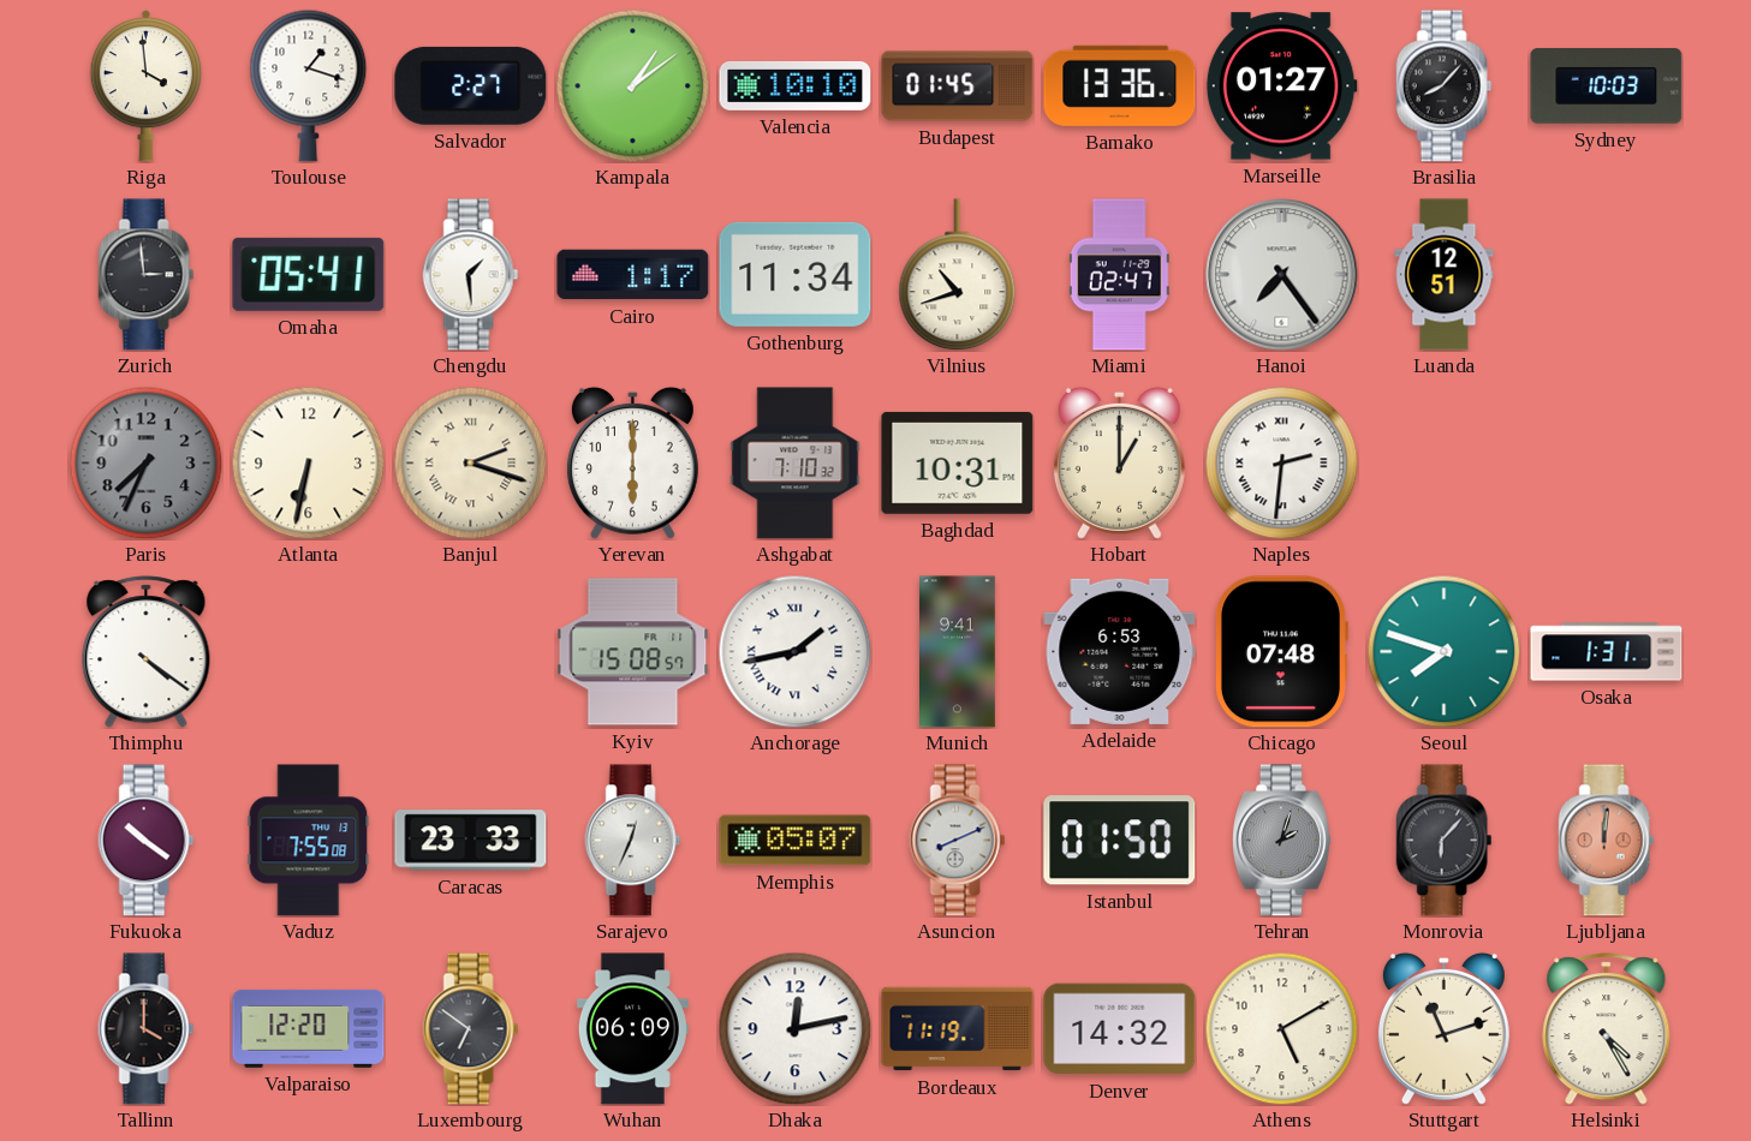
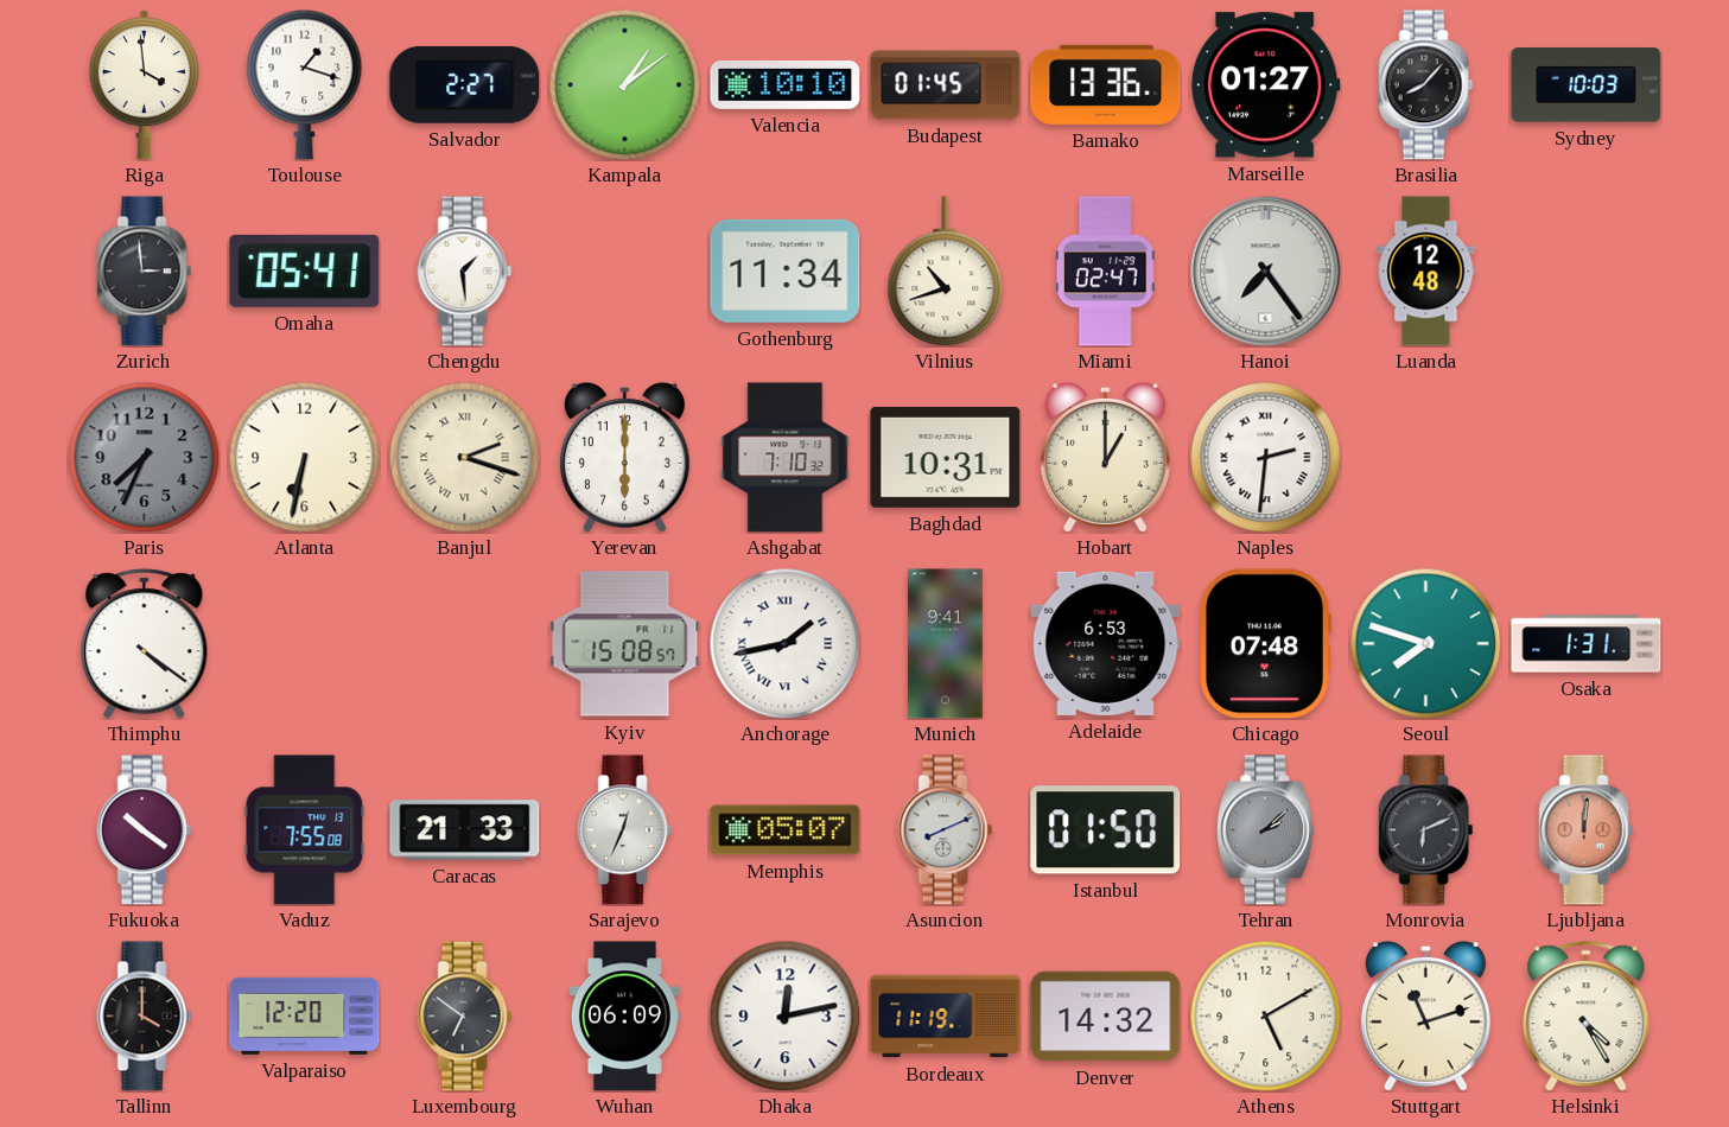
Cairo: 1:17 -> none
Luanda: 12:51 -> 12:48
Caracas: 23:33 -> 21:33
Tehran: 2:03 -> 2:08
Monrovia: 6:07 -> 6:11
